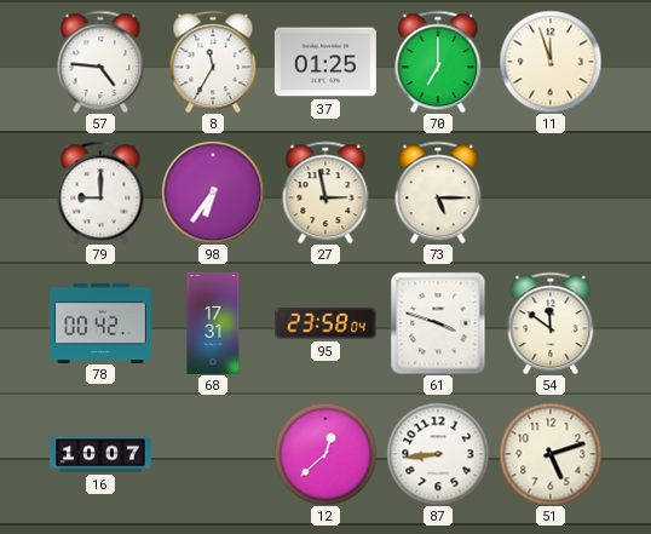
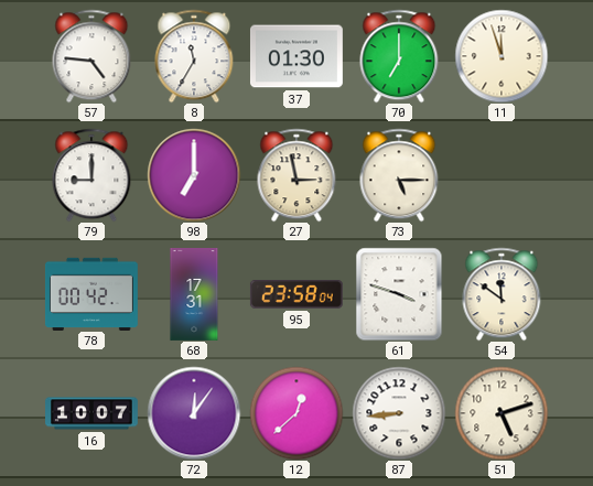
37: 01:25 -> 01:30
98: 6:36 -> 7:00
72: none -> 12:06
